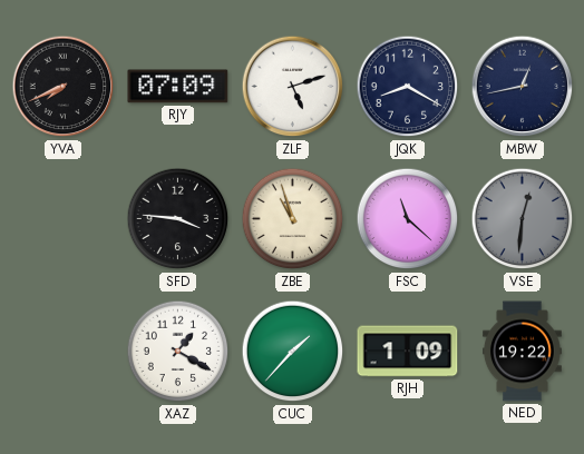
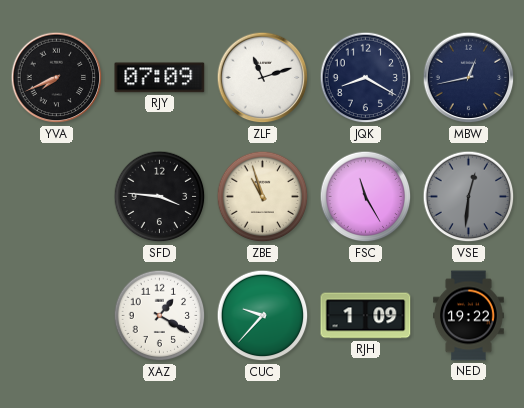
ZLF: 5:12 -> 11:12
FSC: 11:22 -> 11:25
CUC: 1:37 -> 9:37
